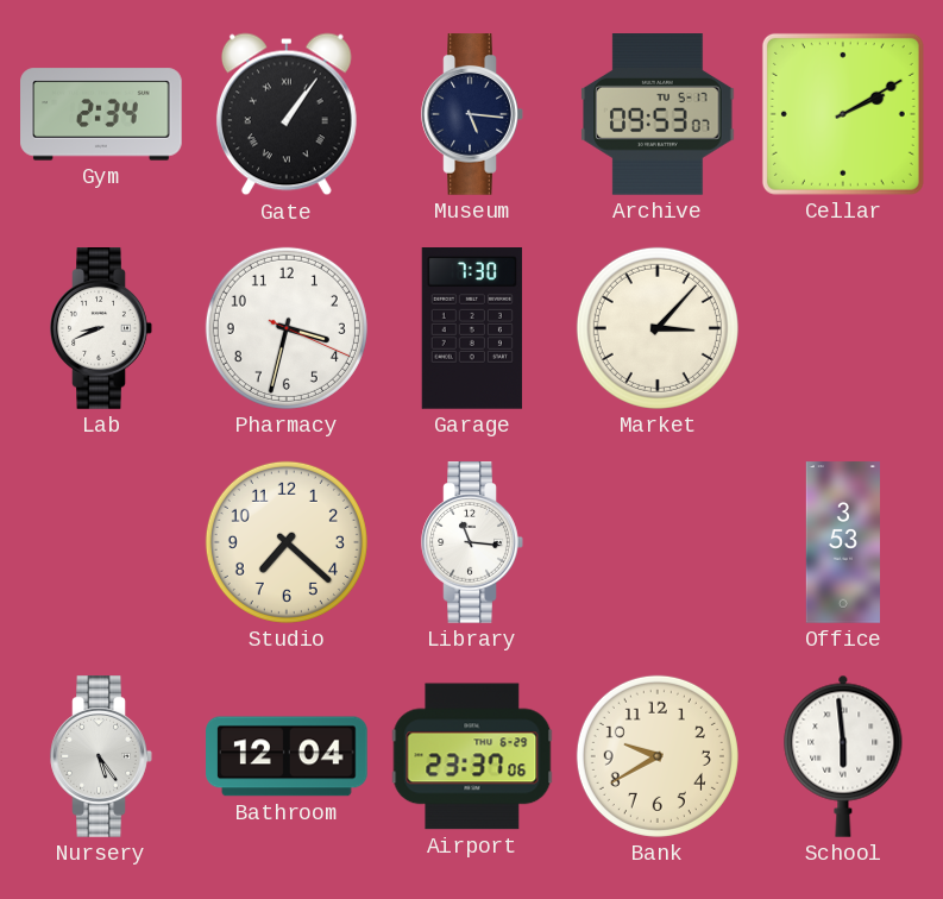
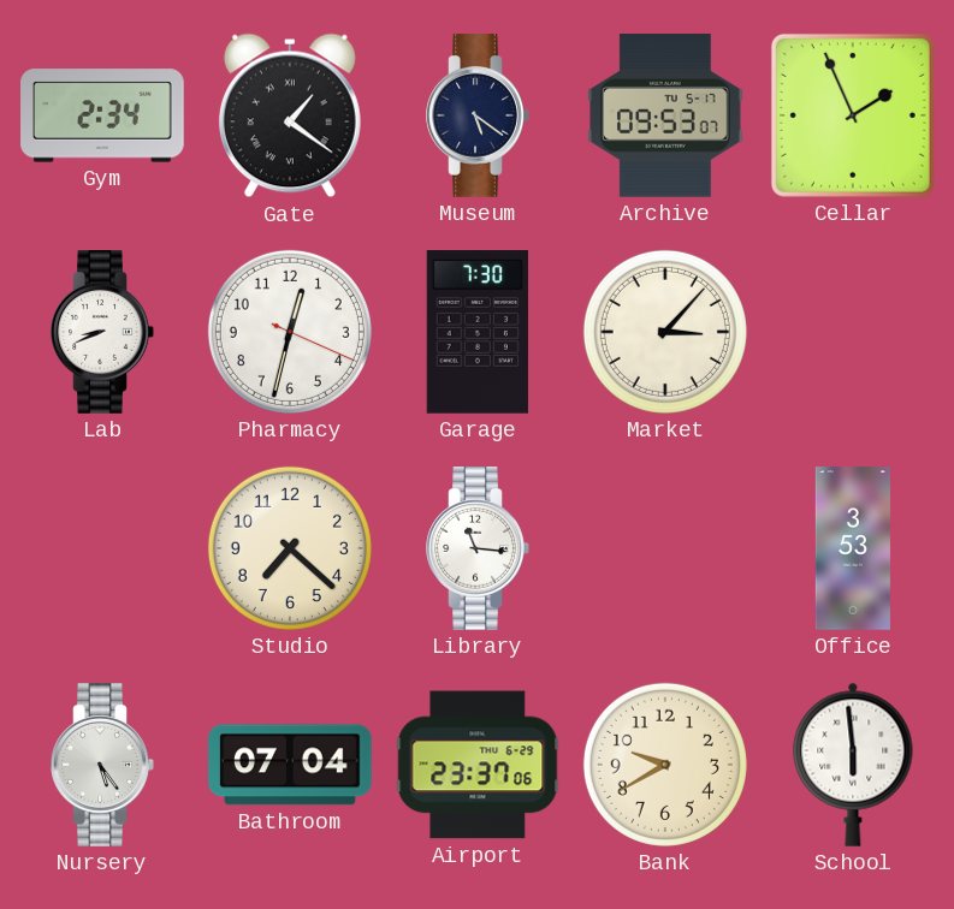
Gate: 1:06 -> 1:21
Museum: 5:16 -> 5:21
Cellar: 2:10 -> 1:56
Pharmacy: 3:32 -> 12:32
Bathroom: 12:04 -> 07:04
